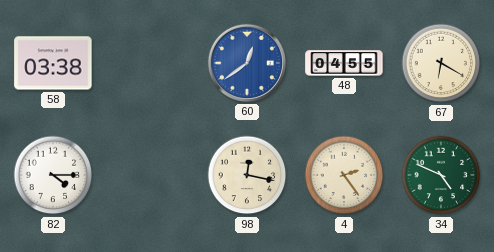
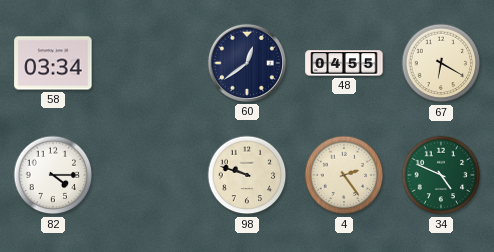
58: 03:38 -> 03:34
60 dial: blue -> navy
98: 12:17 -> 9:48
